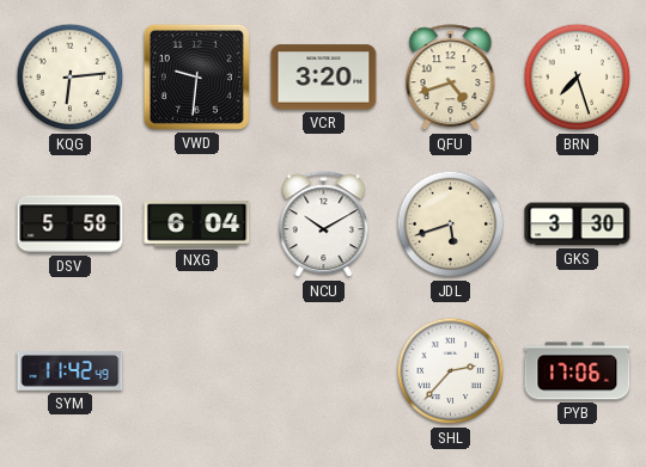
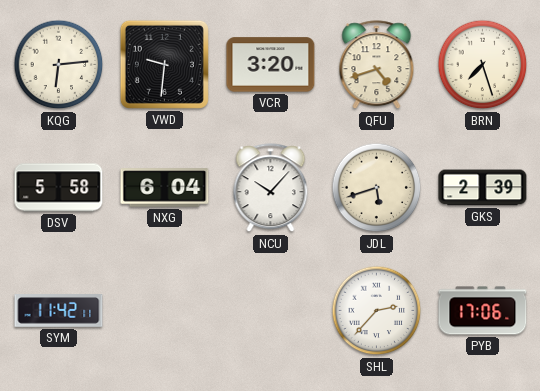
NCU: 10:10 -> 10:07
GKS: 3:30 -> 2:39
SYM: 11:42:49 -> 11:42:11
